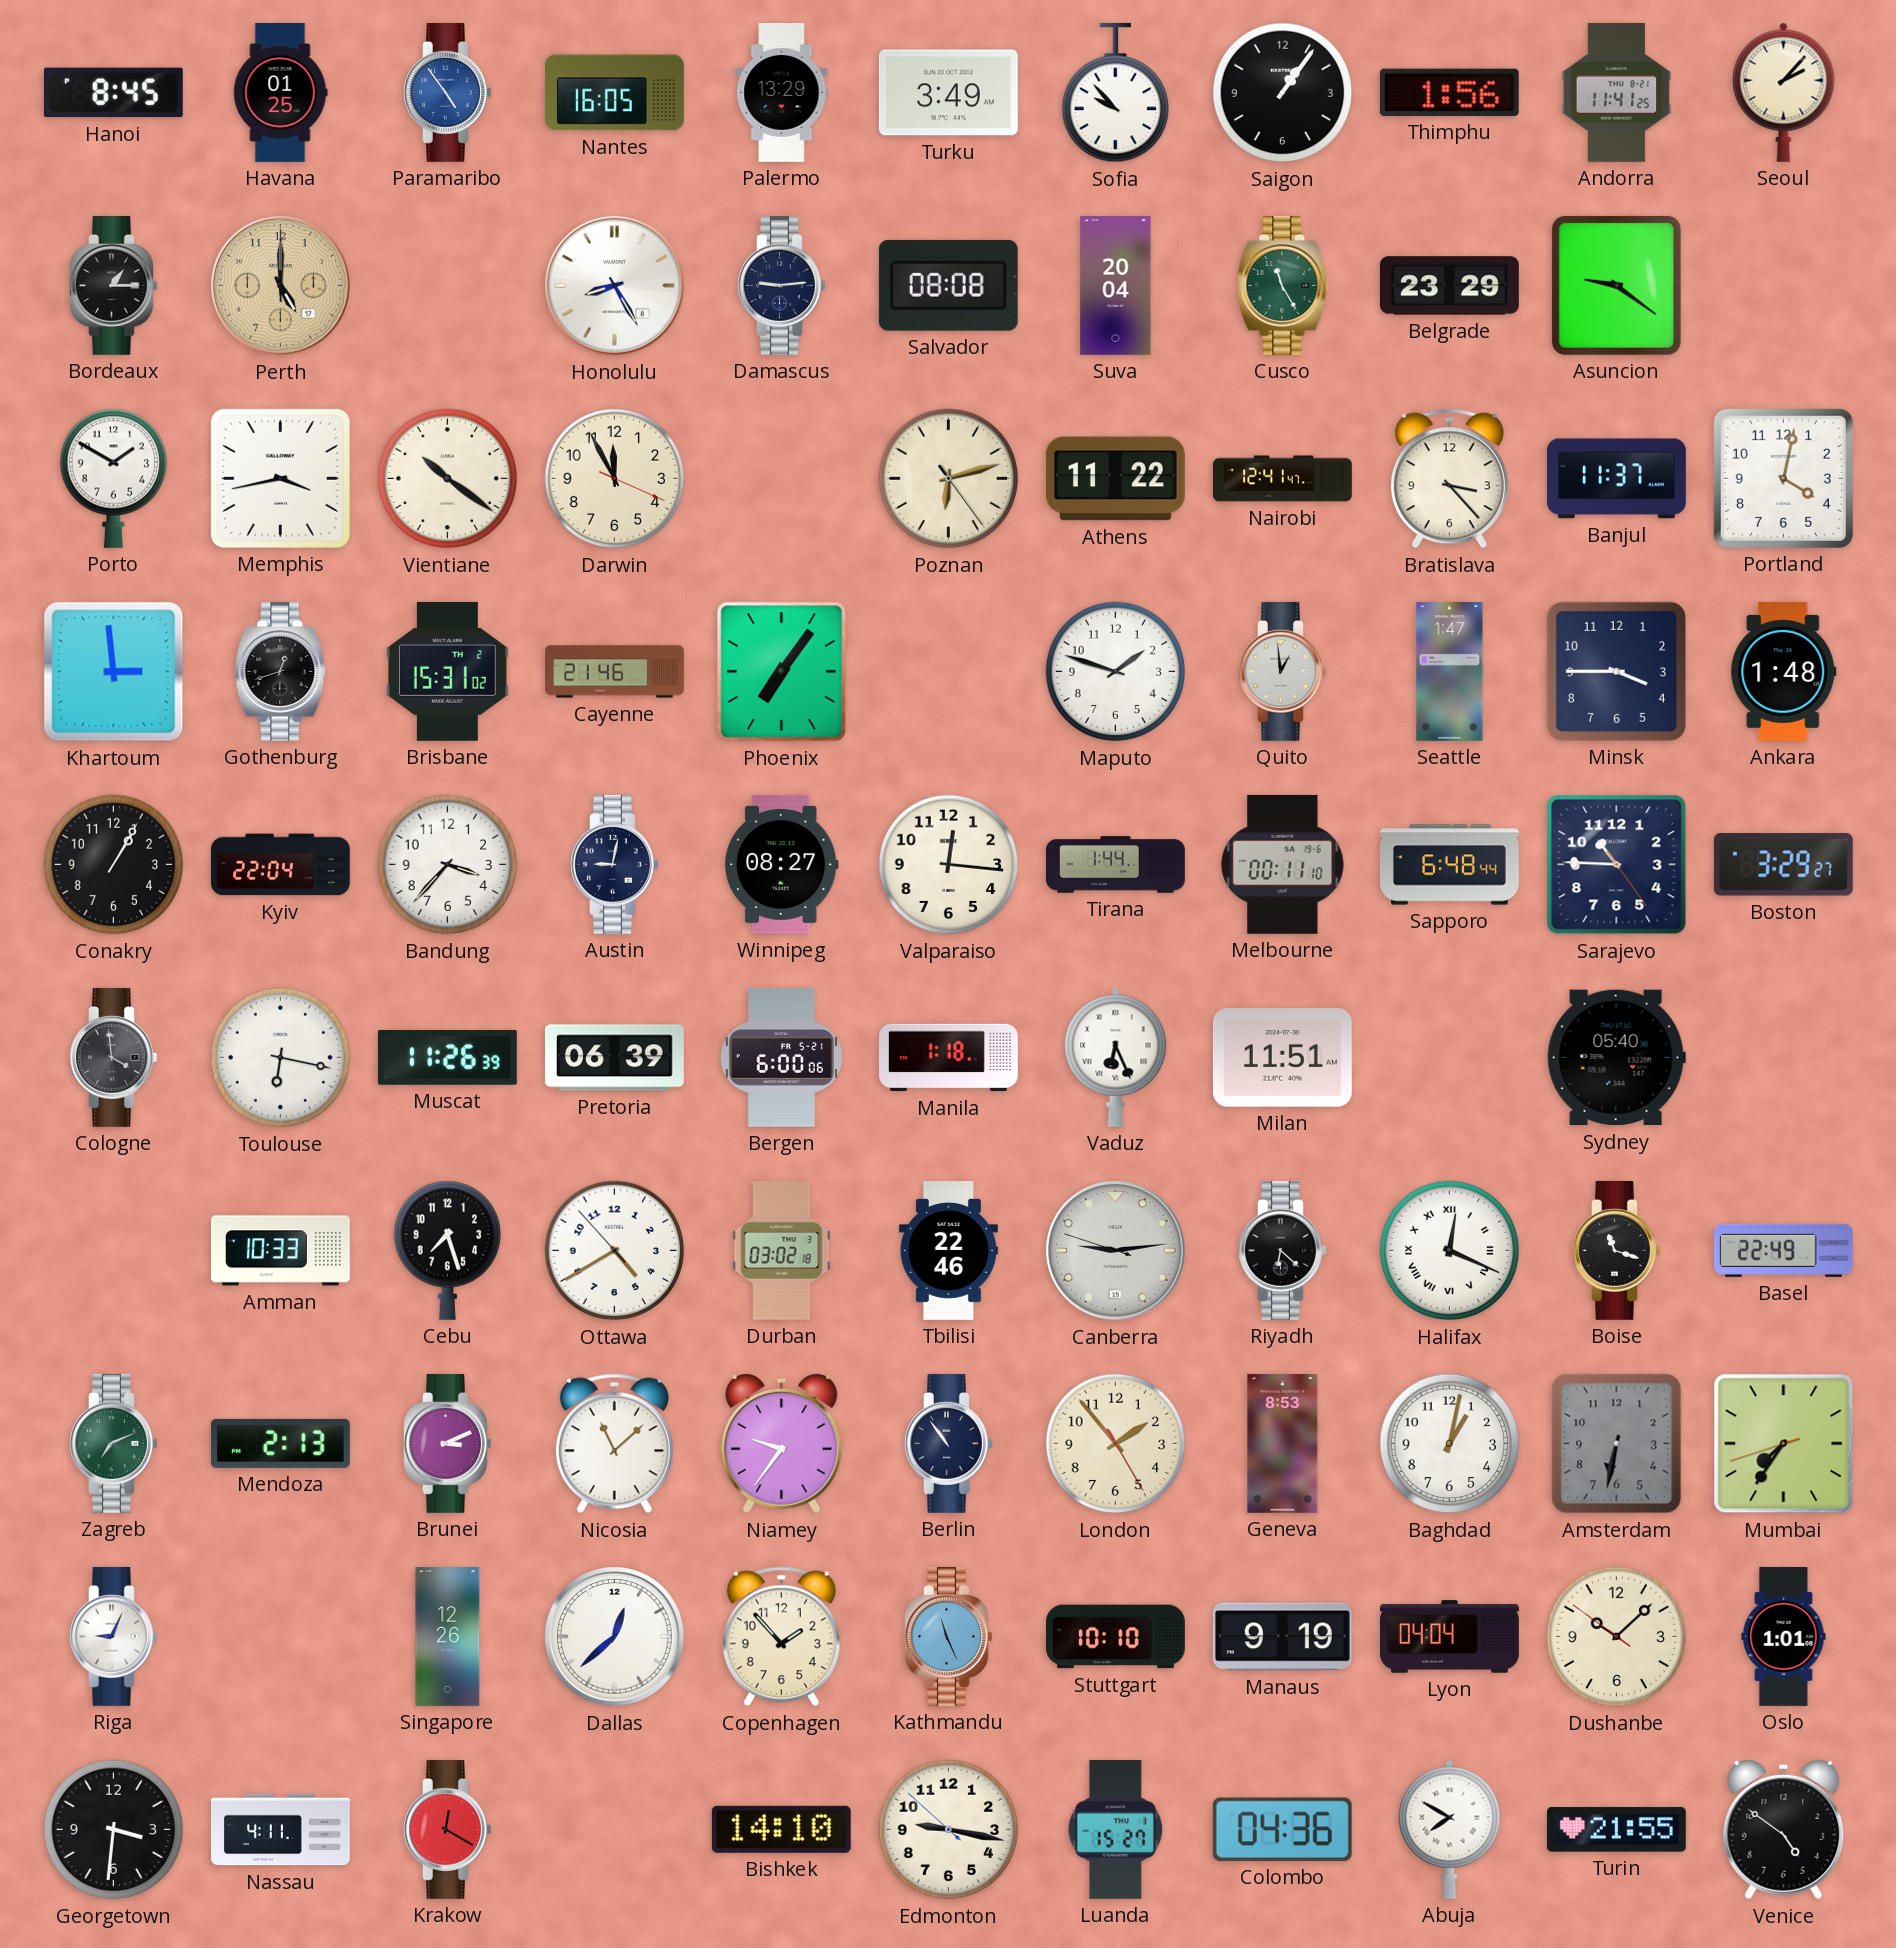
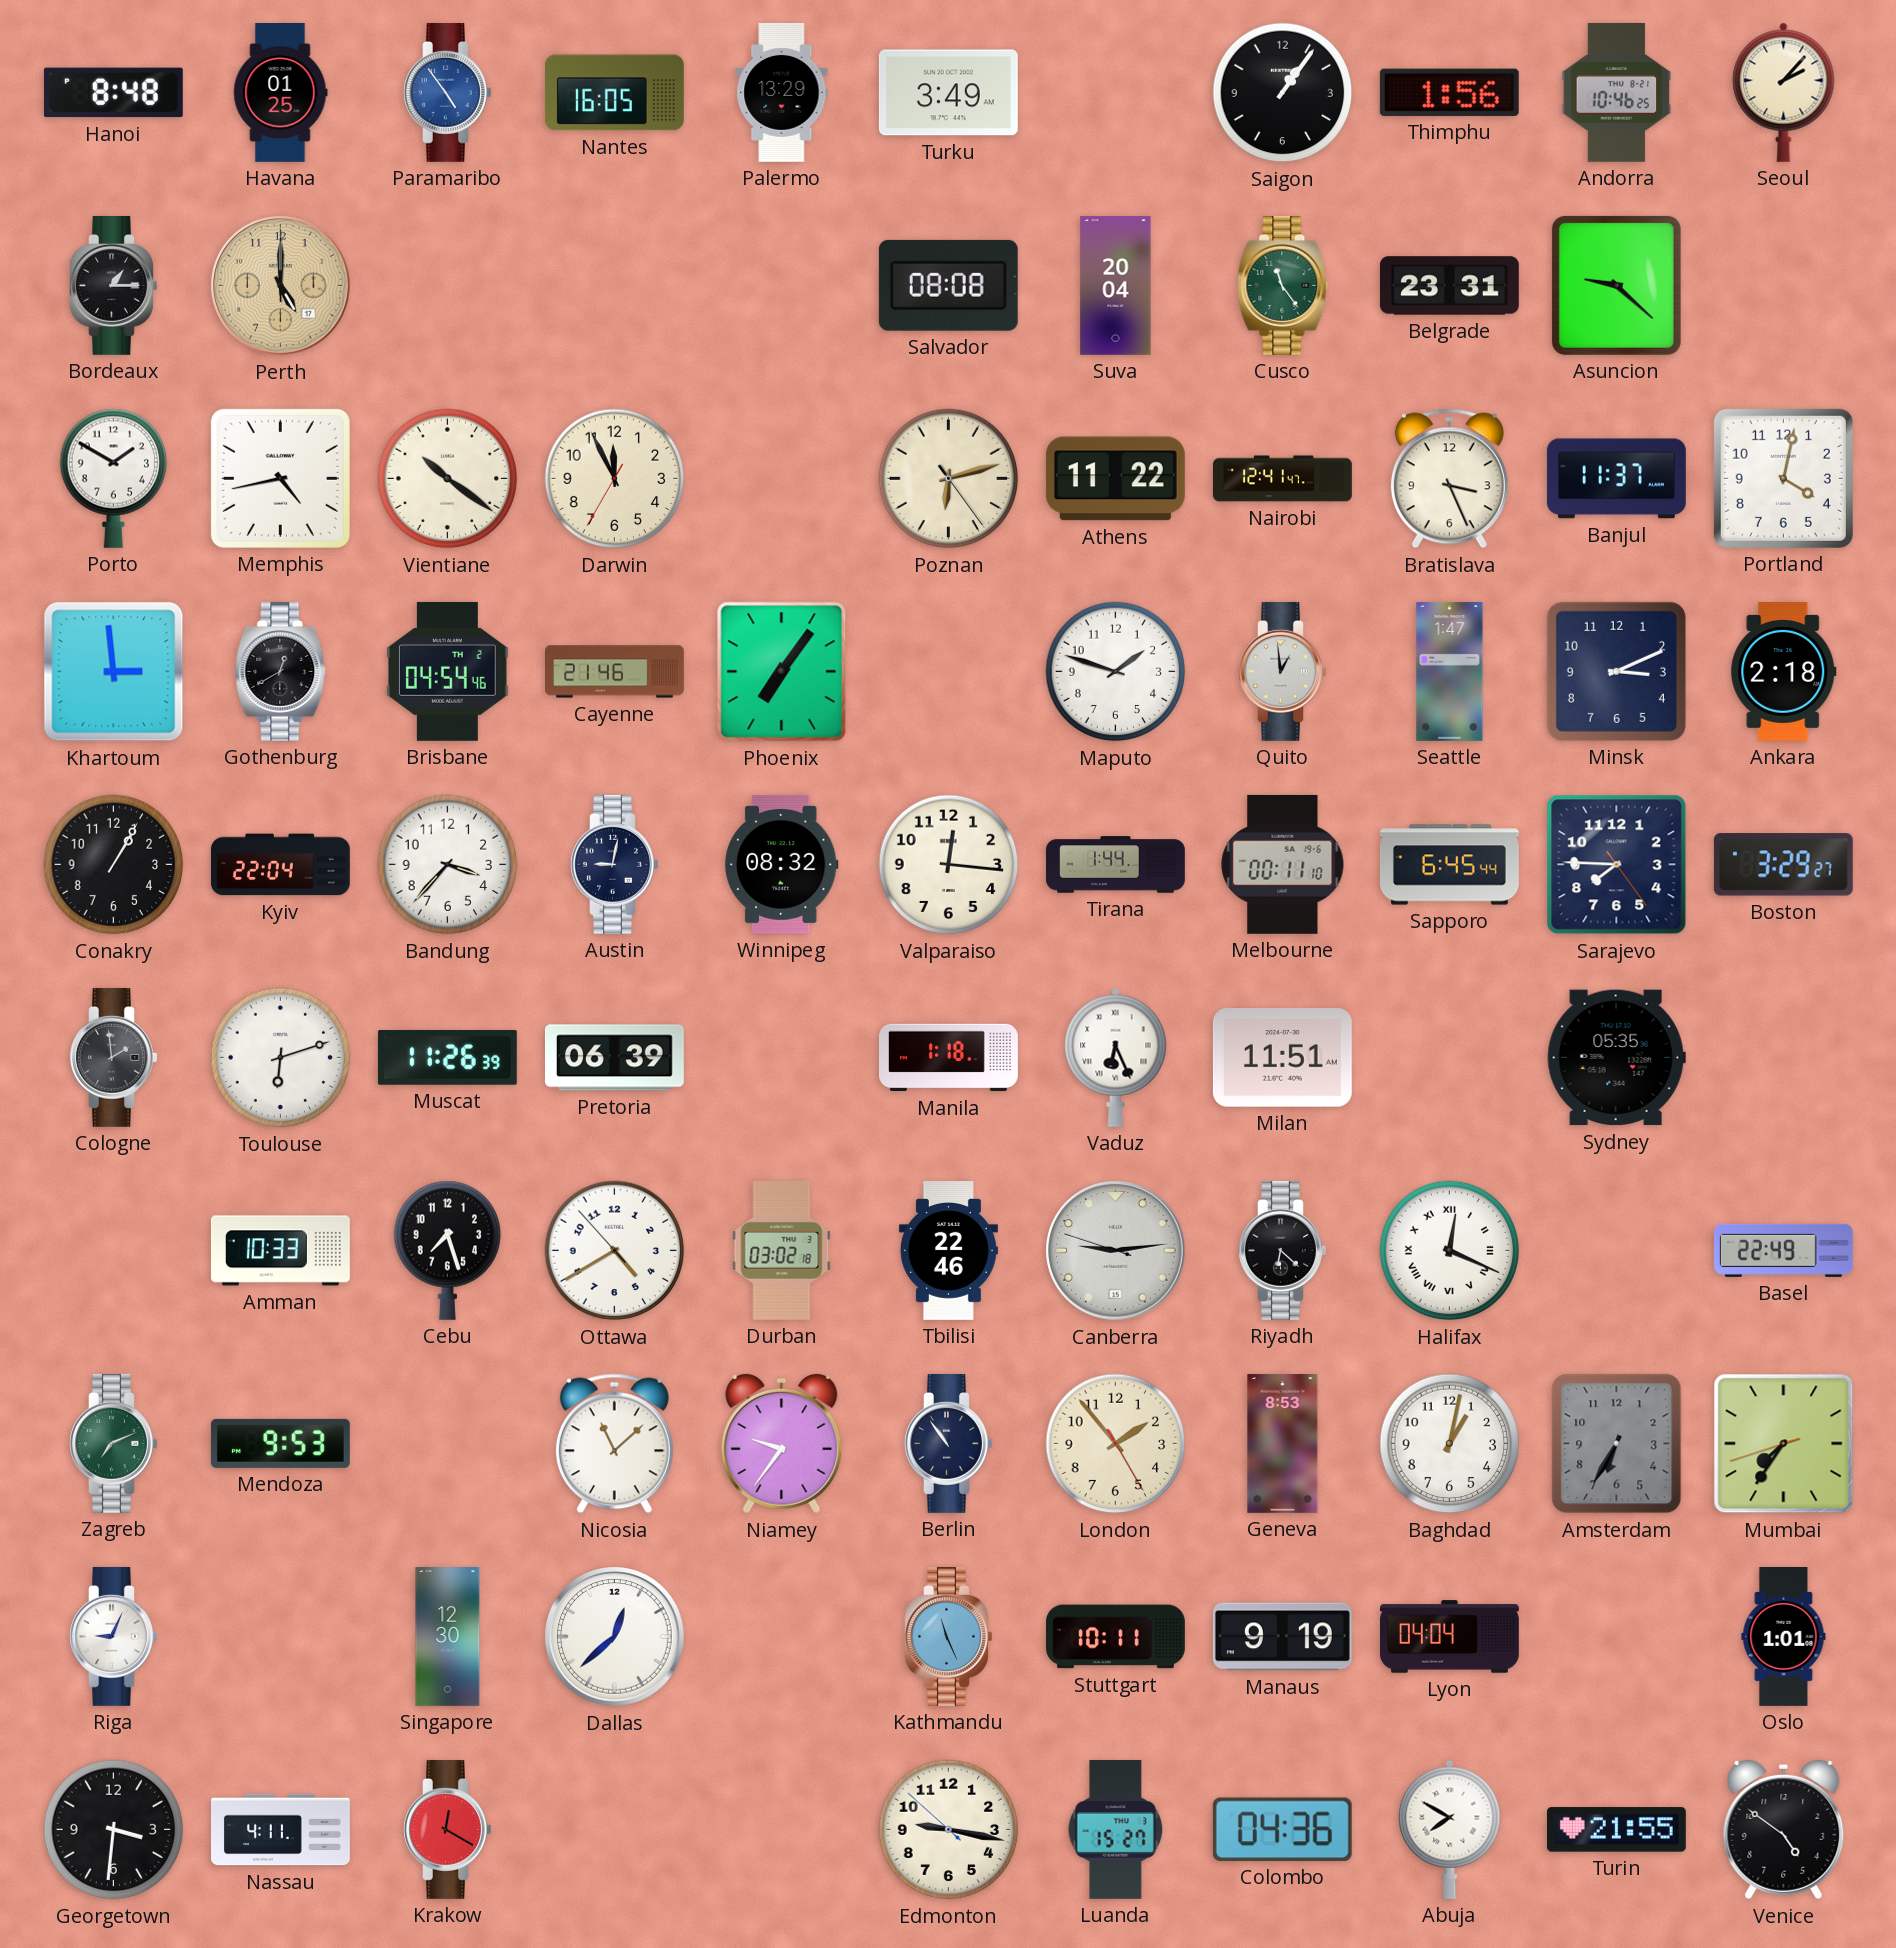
Hanoi: 8:45 -> 8:48
Sofia: 9:53 -> none
Andorra: 11:41 -> 10:46
Honolulu: 8:25 -> none
Damascus: 9:14 -> none
Cusco: 11:25 -> 11:24
Belgrade: 23:29 -> 23:31
Asuncion: 9:21 -> 9:22
Memphis: 3:43 -> 4:43
Darwin: 11:55:19 -> 11:55:35
Bratislava: 3:23 -> 3:26
Gothenburg: 12:42 -> 12:40
Brisbane: 15:31 -> 04:54
Minsk: 3:45 -> 3:11
Ankara: 1:48 -> 2:18
Winnipeg: 08:27 -> 08:32
Sapporo: 6:48 -> 6:45
Sarajevo: 10:45 -> 7:45
Cologne: 3:59 -> 1:59
Toulouse: 6:17 -> 6:12
Bergen: 6:00 -> none
Sydney: 05:40 -> 05:35
Boise: 11:18 -> none
Mendoza: 2:13 -> 9:53
Brunei: 3:11 -> none
Amsterdam: 6:32 -> 6:35
Singapore: 12:26 -> 12:30
Copenhagen: 1:53 -> none
Stuttgart: 10:10 -> 10:11
Dushanbe: 10:07 -> none
Bishkek: 14:10 -> none
